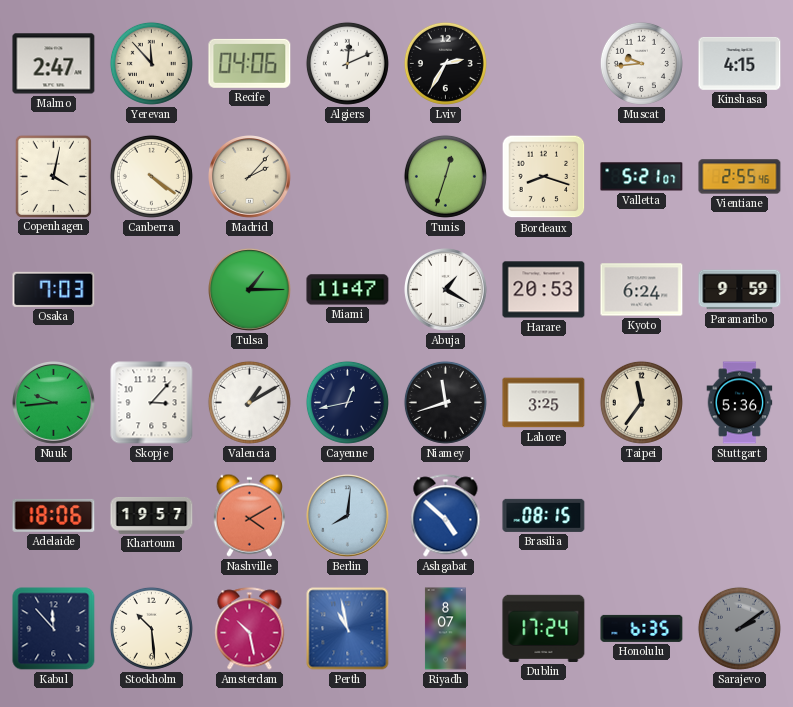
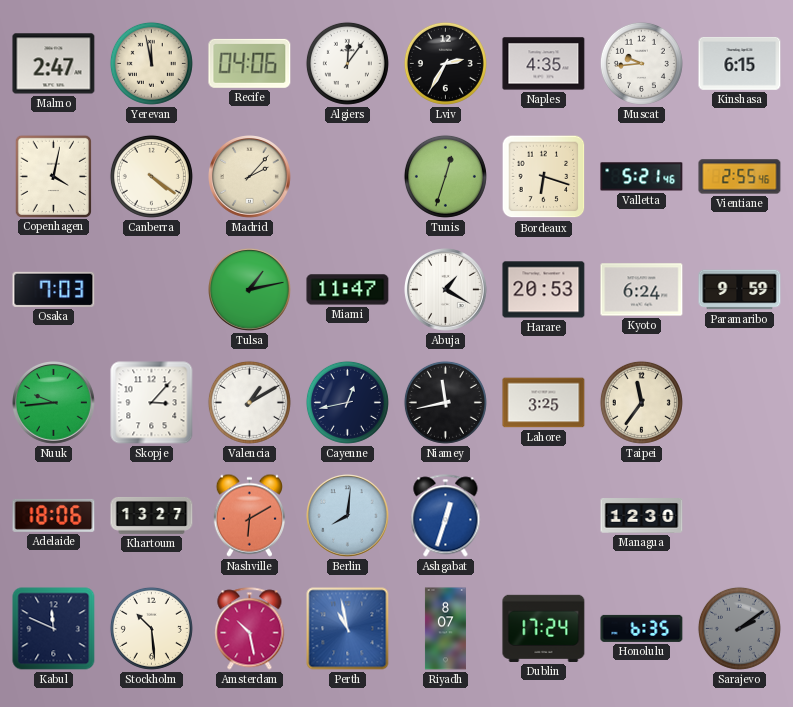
Yerevan: 11:53 -> 11:58
Algiers: 12:11 -> 12:06
Naples: none -> 4:35
Kinshasa: 4:15 -> 6:15
Bordeaux: 8:18 -> 6:18
Valletta: 5:21:07 -> 5:21:46
Tulsa: 1:15 -> 1:13
Niamey: 11:42 -> 11:43
Stuttgart: 5:36 -> none
Khartoum: 19:57 -> 13:27
Nashville: 4:10 -> 6:10
Ashgabat: 4:52 -> 12:33
Brasilia: 08:15 -> none
Managua: none -> 12:30
Kabul: 11:53 -> 11:49
